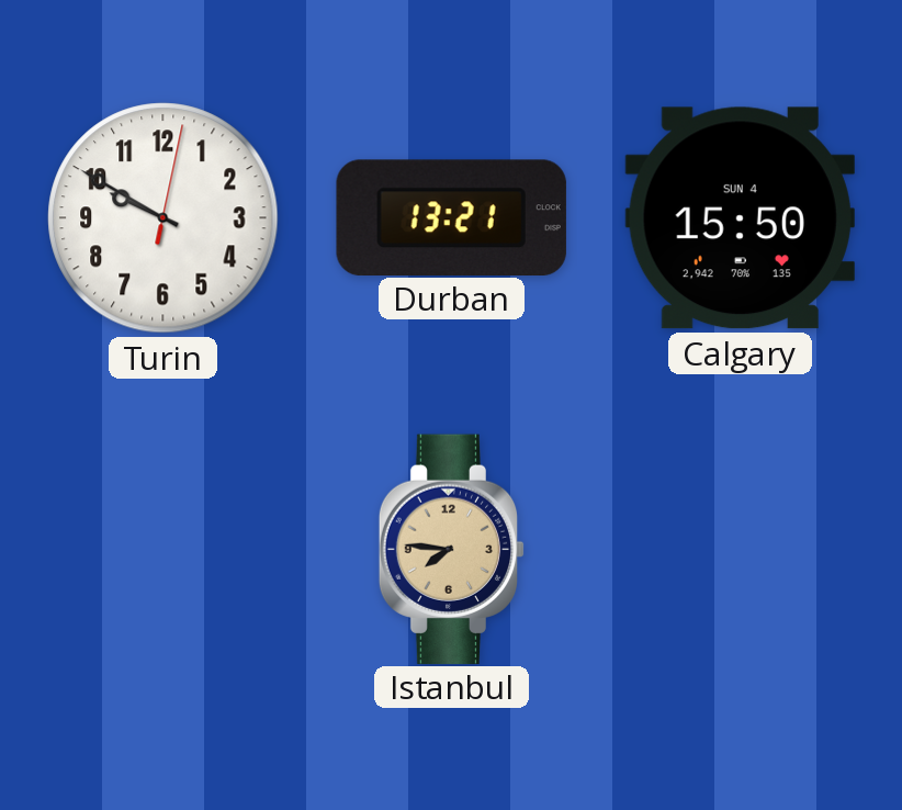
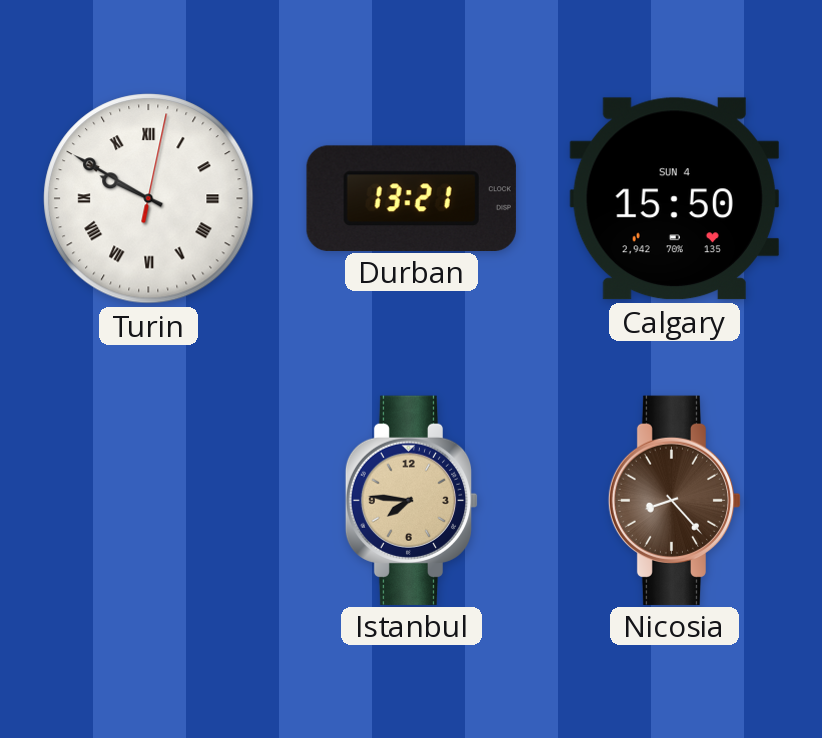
Turin numerals: Arabic -> Roman
Nicosia: none -> 8:23
